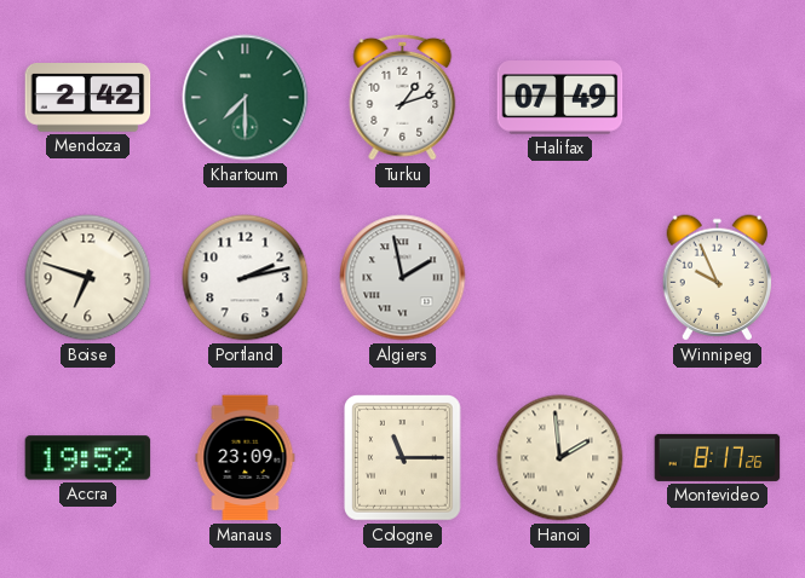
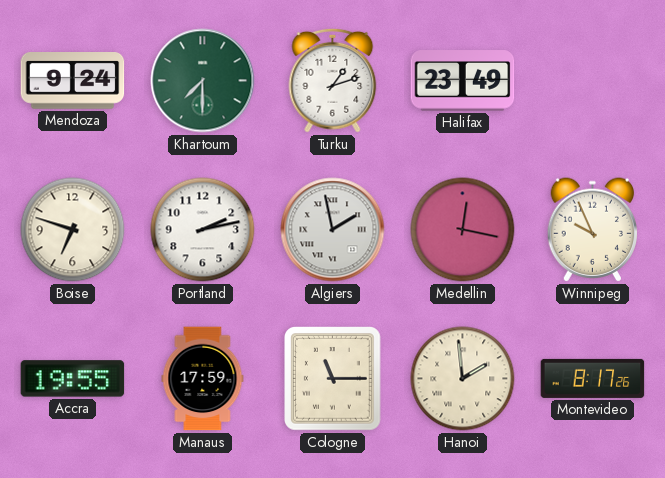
Mendoza: 2:42 -> 9:24
Halifax: 07:49 -> 23:49
Medellin: none -> 12:17
Accra: 19:52 -> 19:55
Manaus: 23:09 -> 17:59
